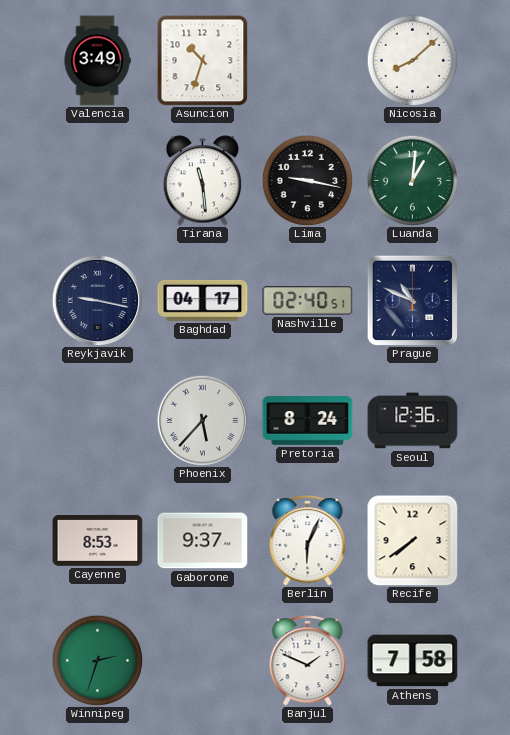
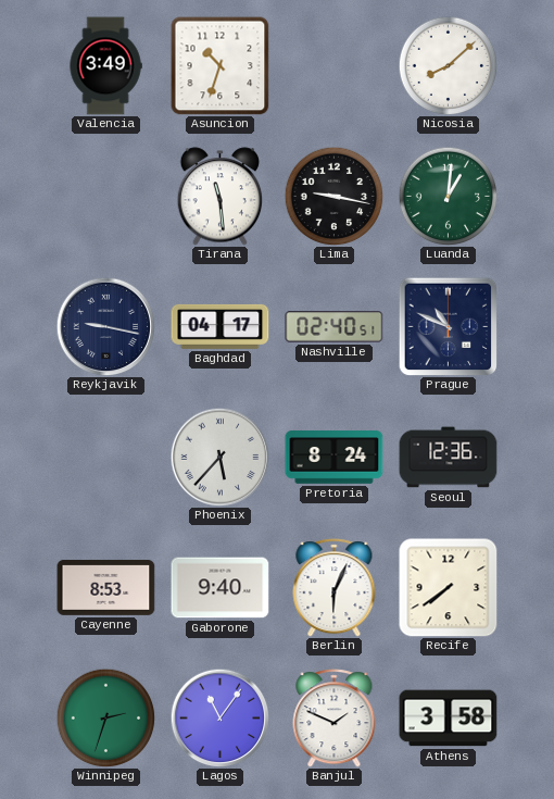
Gaborone: 9:37 -> 9:40
Lagos: none -> 11:06
Athens: 7:58 -> 3:58
